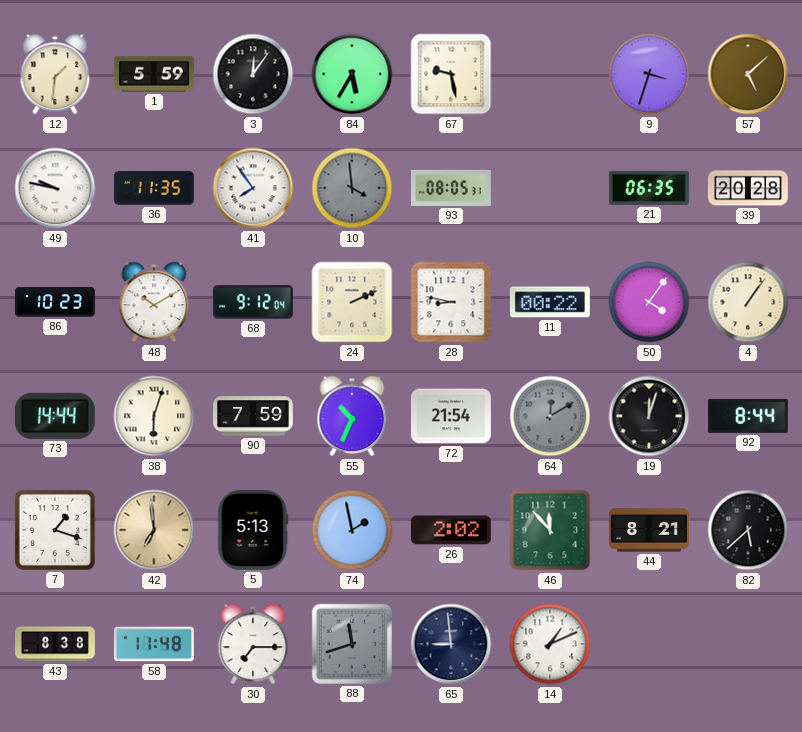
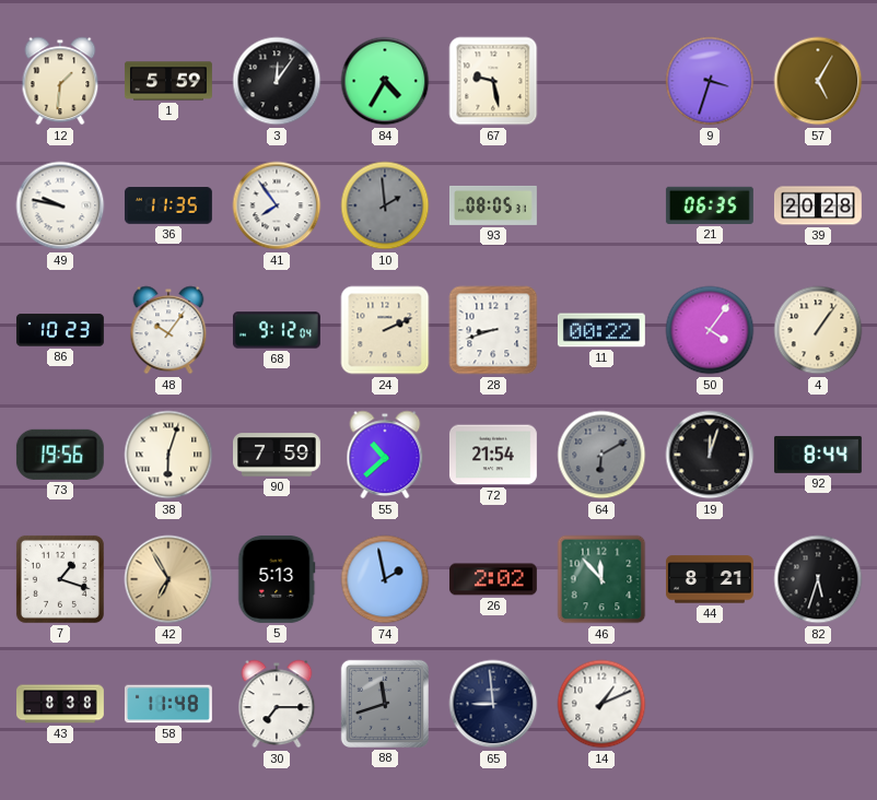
84: 5:35 -> 4:35
57: 5:08 -> 5:05
10: 3:59 -> 1:59
48: 10:10 -> 10:06
28: 8:47 -> 8:42
73: 14:44 -> 19:56
55: 10:34 -> 10:38
64: 12:10 -> 6:10
42: 6:59 -> 6:55
82: 5:38 -> 5:33
